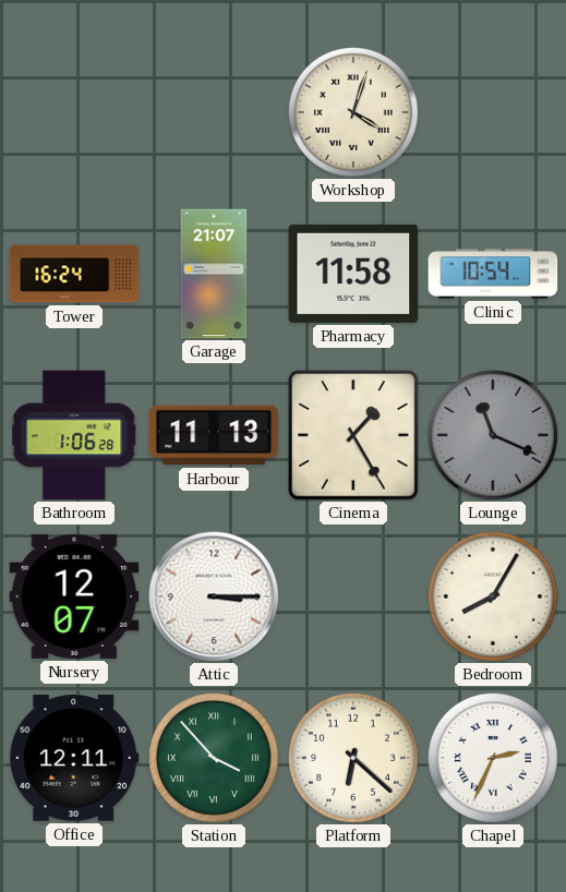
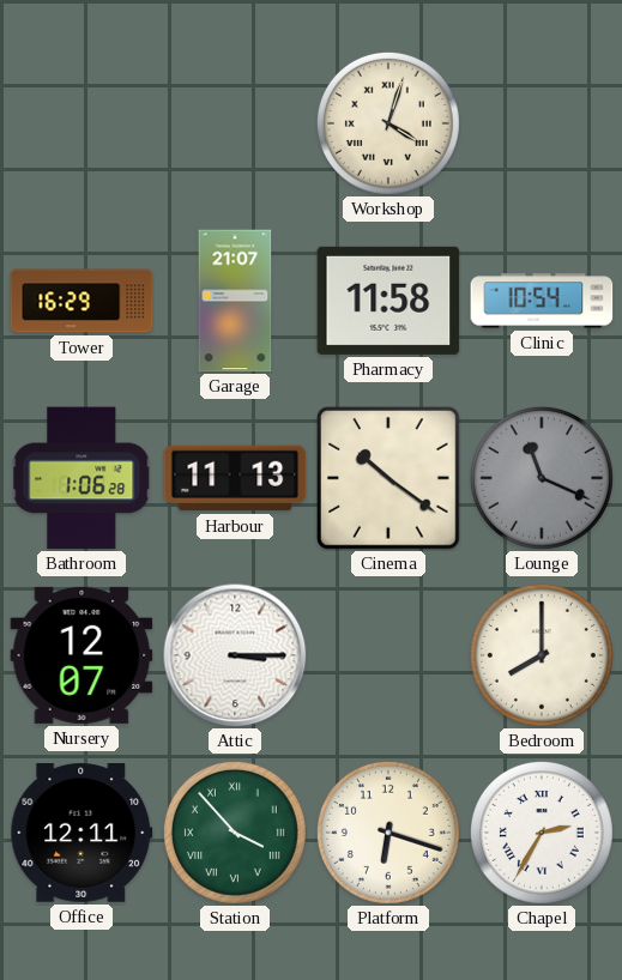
Tower: 16:24 -> 16:29
Cinema: 1:25 -> 10:21
Bedroom: 8:05 -> 8:00
Platform: 6:22 -> 6:18
Chapel: 2:34 -> 2:35
